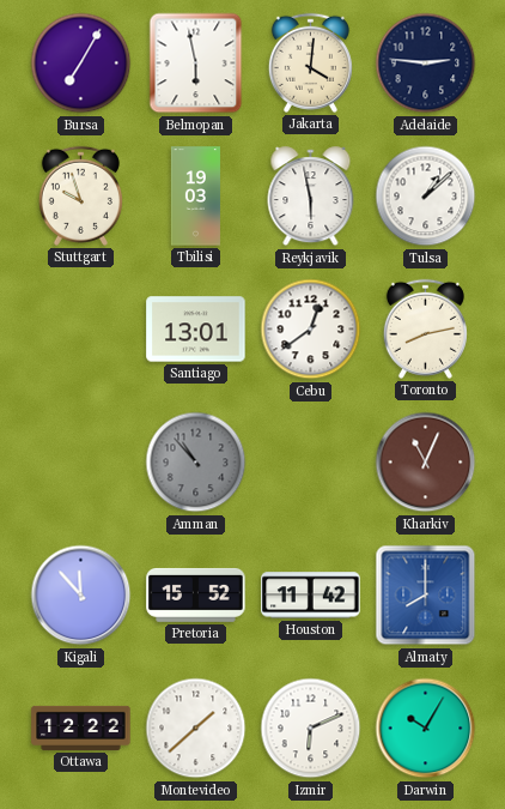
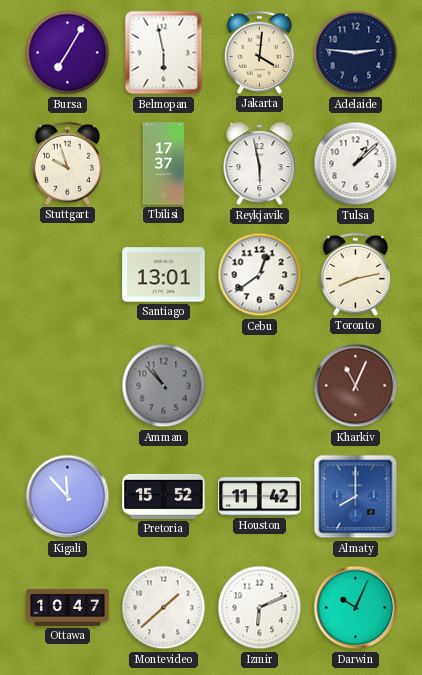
Tbilisi: 19:03 -> 17:37
Ottawa: 12:22 -> 10:47
Darwin: 10:05 -> 10:04
